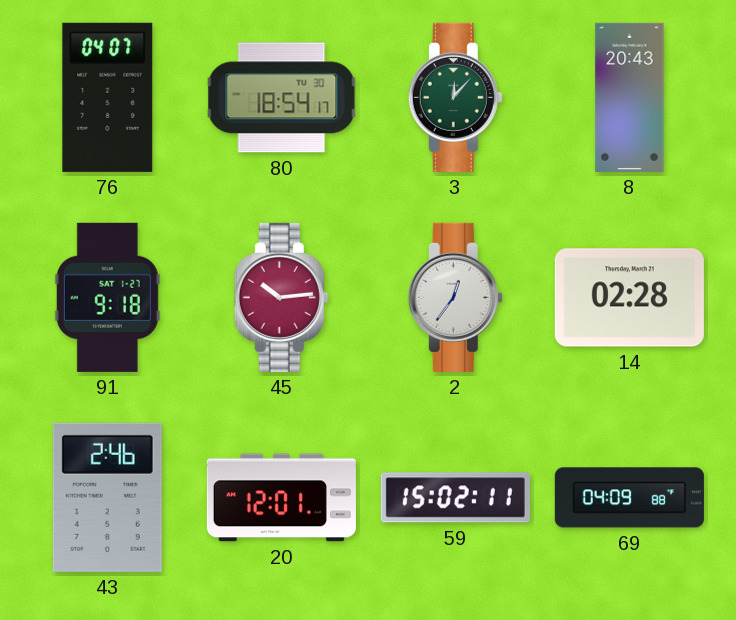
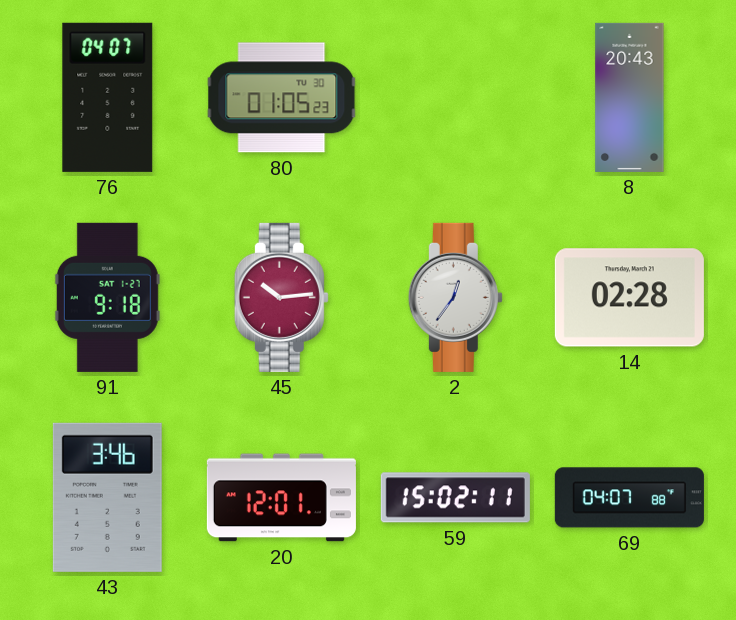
80: 18:54 -> 01:05
3: 12:07 -> none
43: 2:46 -> 3:46
69: 04:09 -> 04:07
